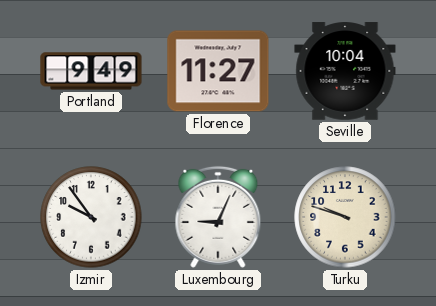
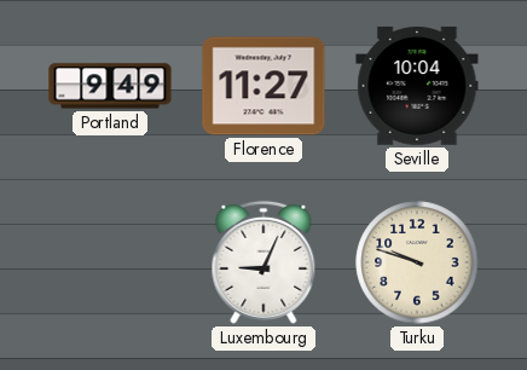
Izmir: 9:54 -> none
